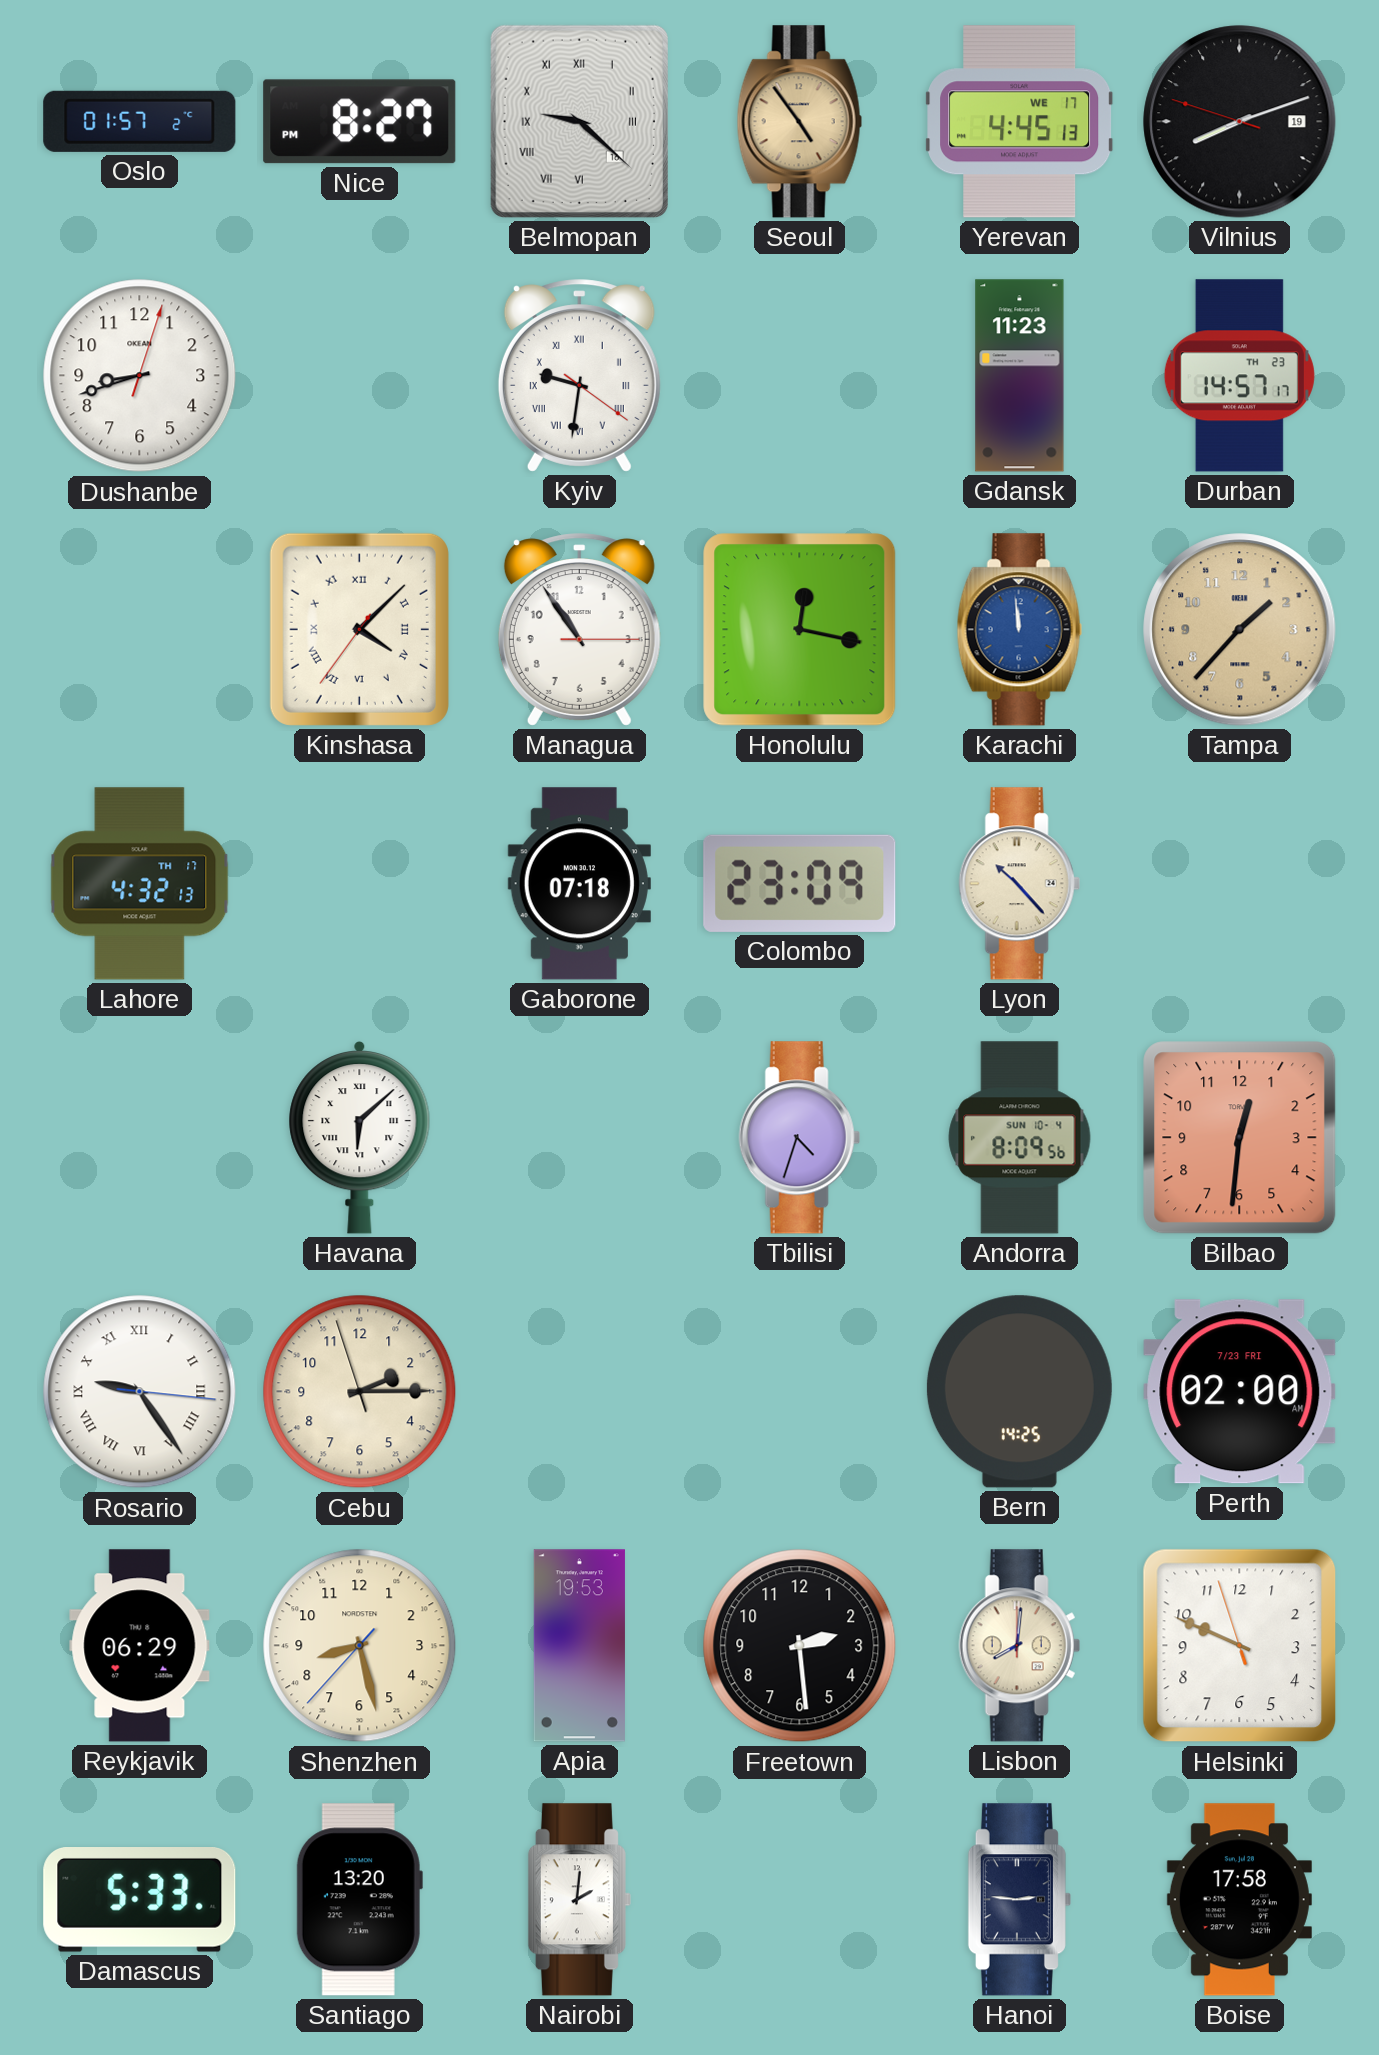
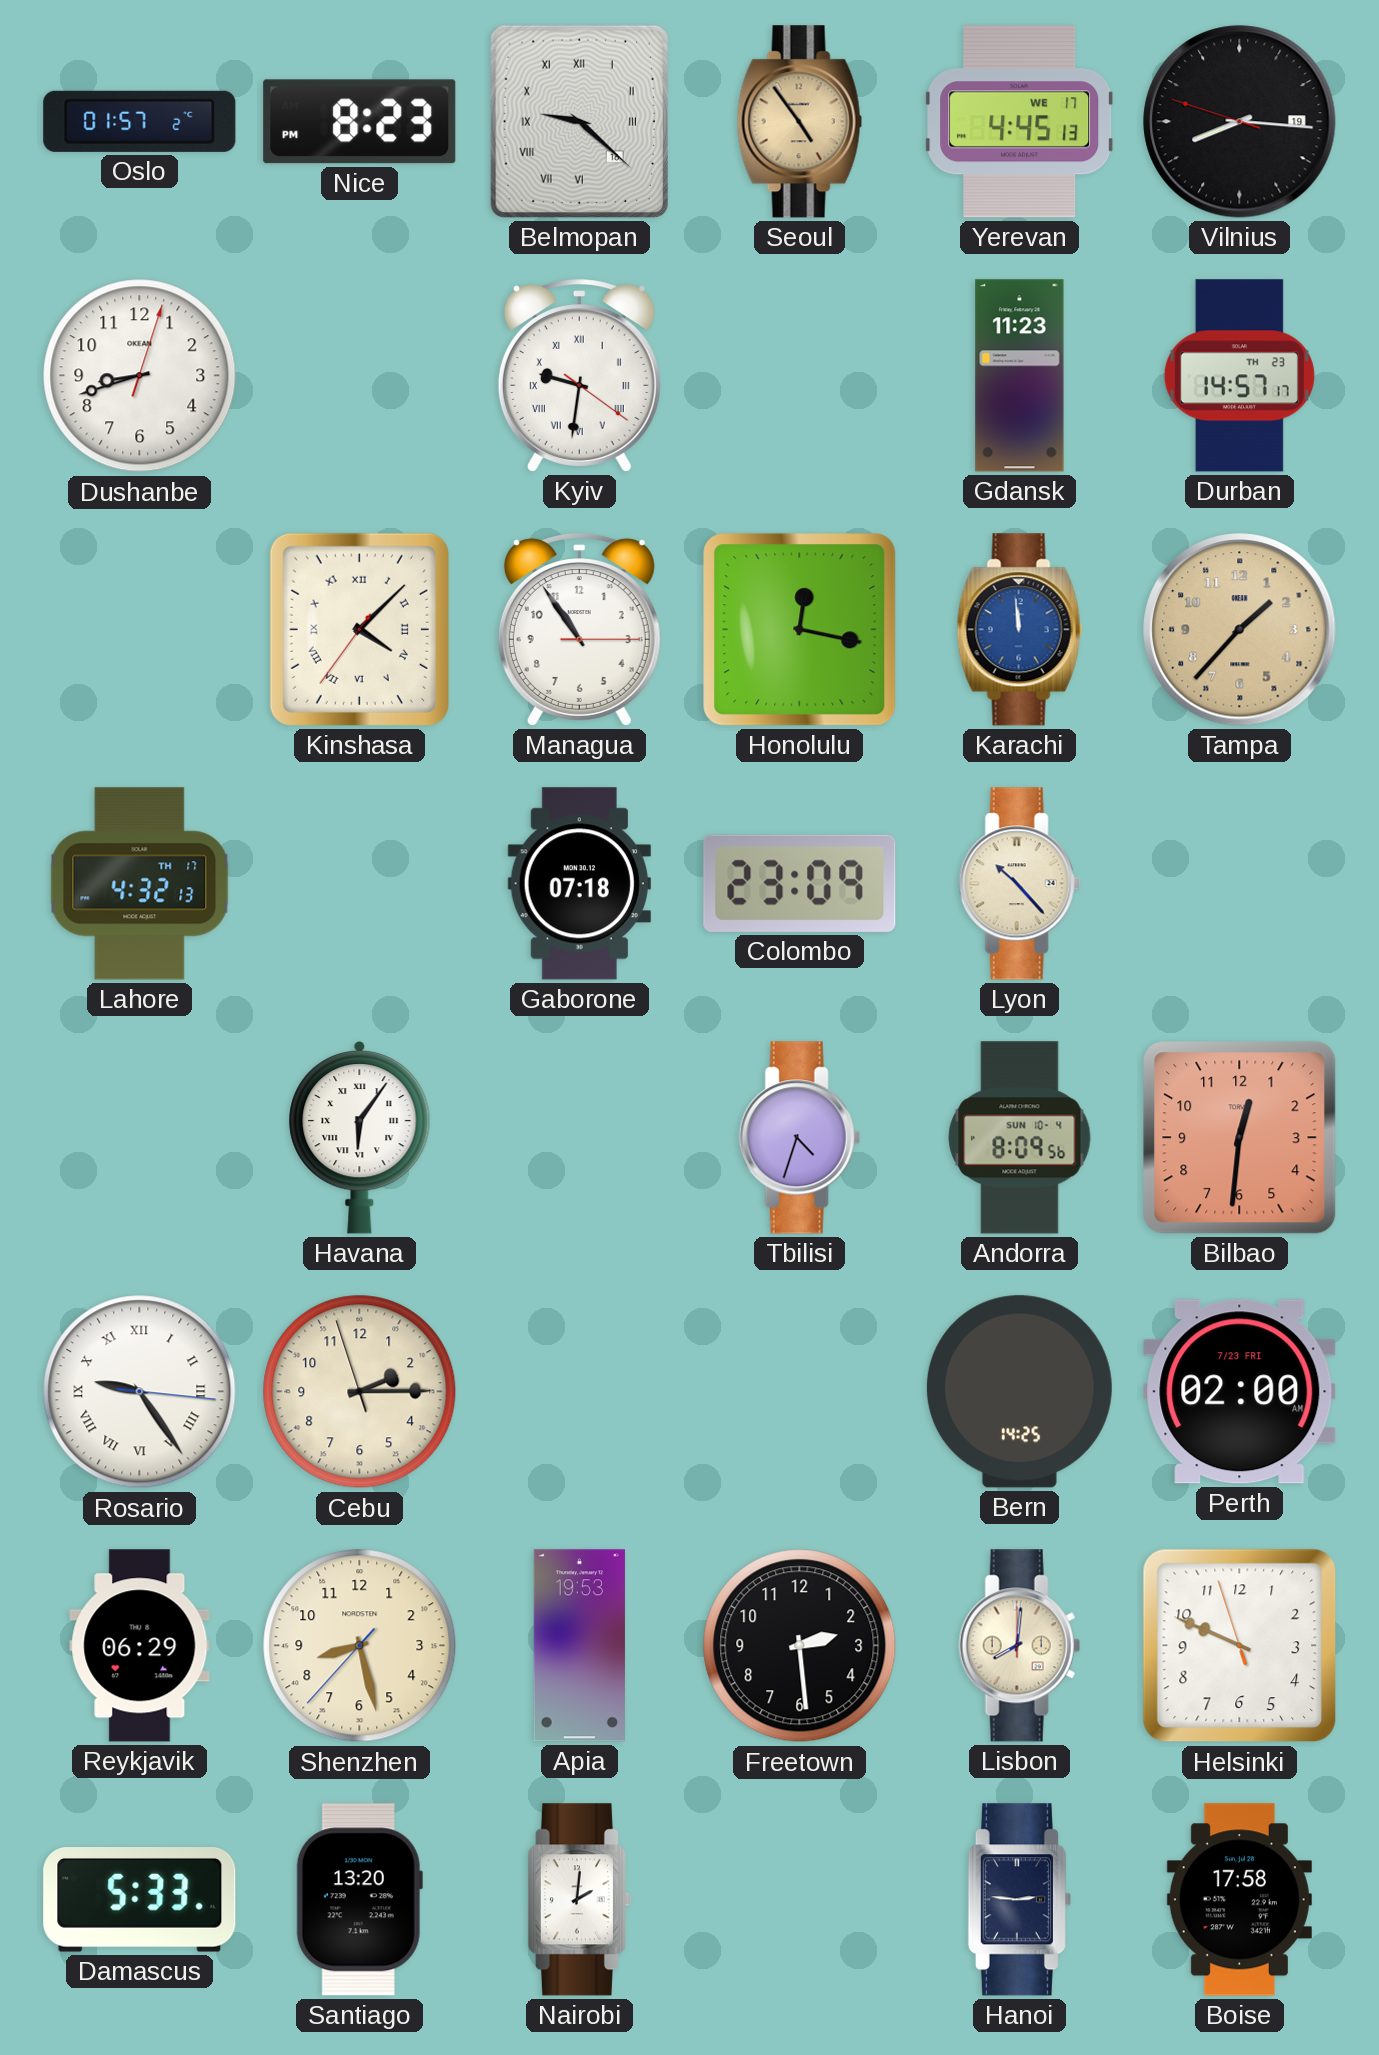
Nice: 8:27 -> 8:23
Vilnius: 8:11 -> 8:15
Havana: 6:08 -> 6:06
